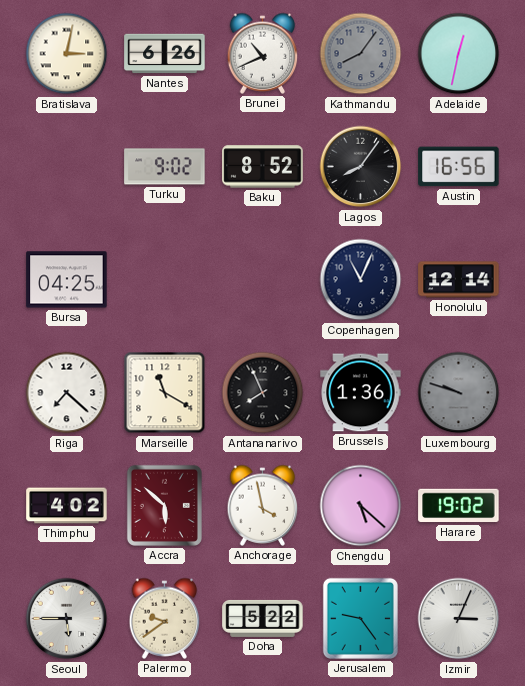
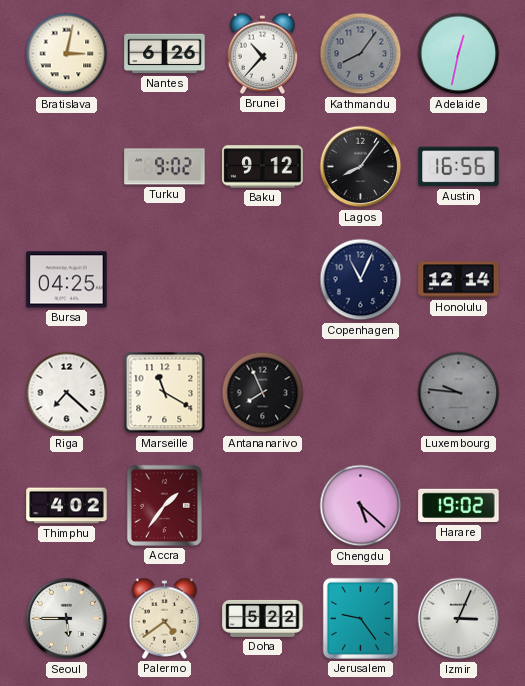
Brunei: 10:41 -> 10:37
Baku: 8:52 -> 9:12
Brussels: 1:36 -> none
Luxembourg: 9:48 -> 9:46
Accra: 5:52 -> 1:36
Anchorage: 3:58 -> none
Palermo: 9:39 -> 4:39
